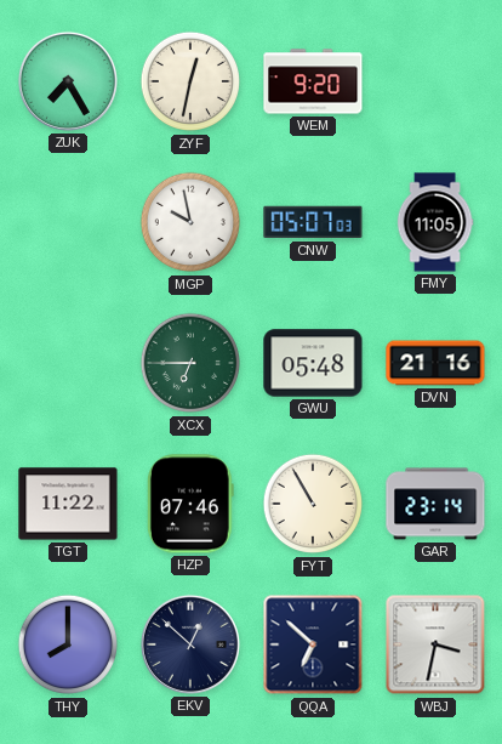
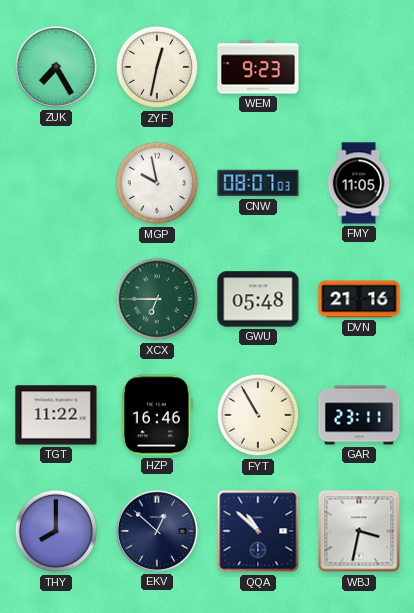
WEM: 9:20 -> 9:23
CNW: 05:07 -> 08:07
HZP: 07:46 -> 16:46
GAR: 23:14 -> 23:11
QQA: 6:52 -> 10:52
